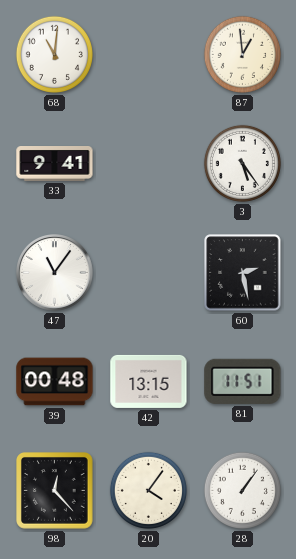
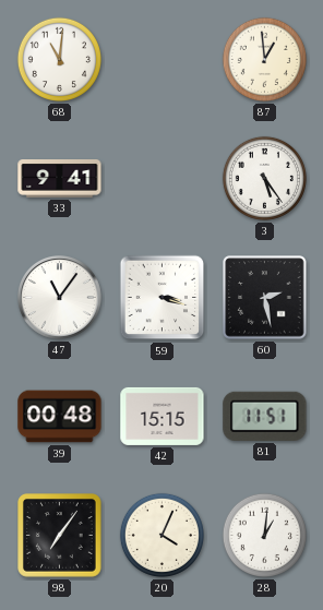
59: none -> 3:18
42: 13:15 -> 15:15
98: 12:23 -> 7:06
20: 4:06 -> 4:04
28: 1:06 -> 1:01
